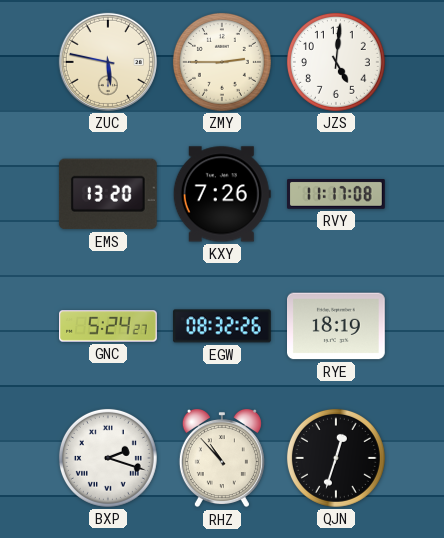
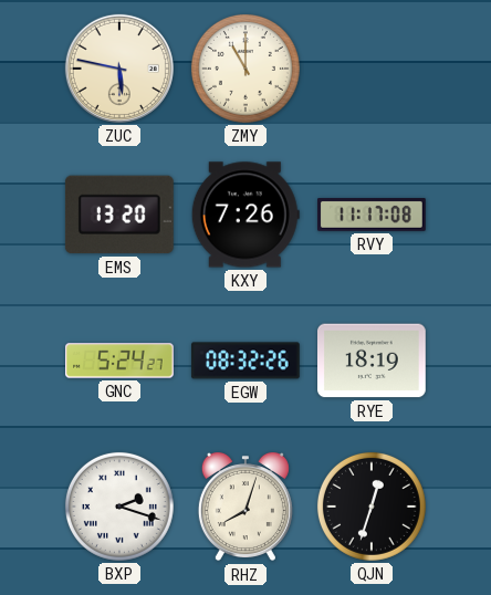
ZMY: 2:45 -> 11:00
JZS: 5:01 -> none
RHZ: 10:53 -> 8:03
